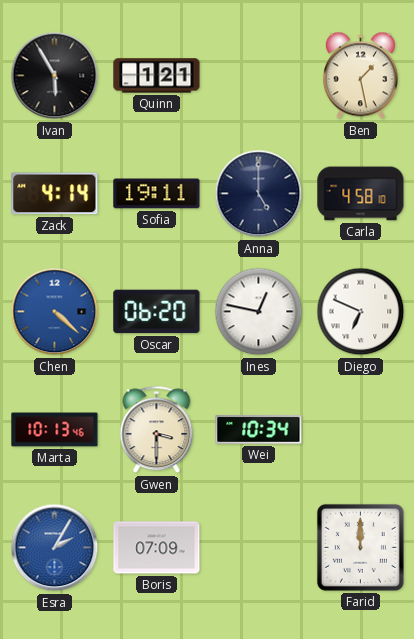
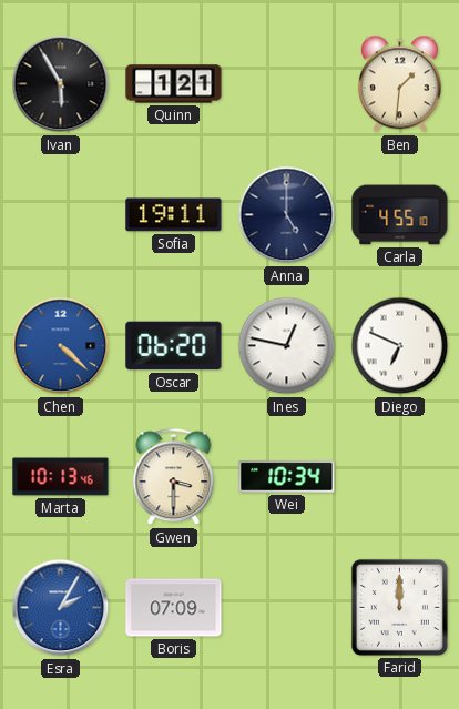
Ben: 1:28 -> 1:31
Zack: 4:14 -> none
Carla: 4:58 -> 4:55
